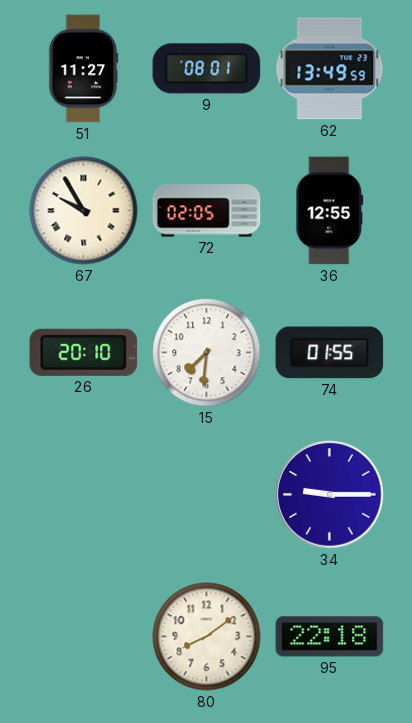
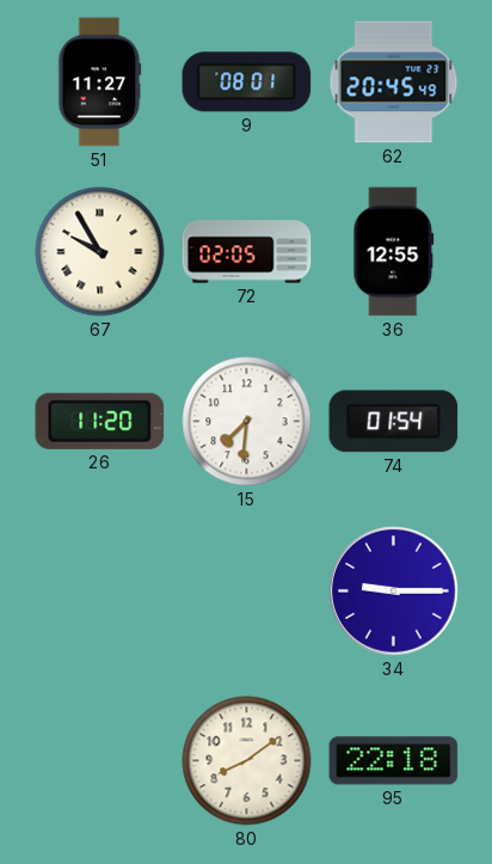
62: 13:49 -> 20:45
26: 20:10 -> 11:20
74: 01:55 -> 01:54
